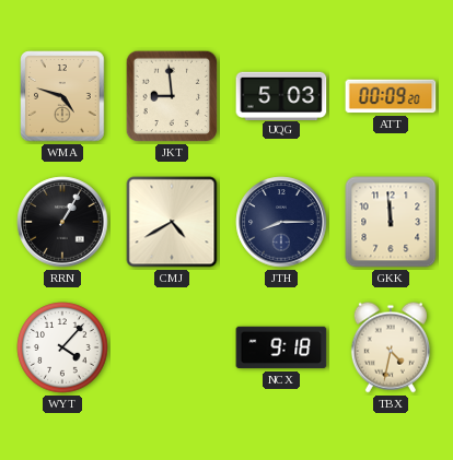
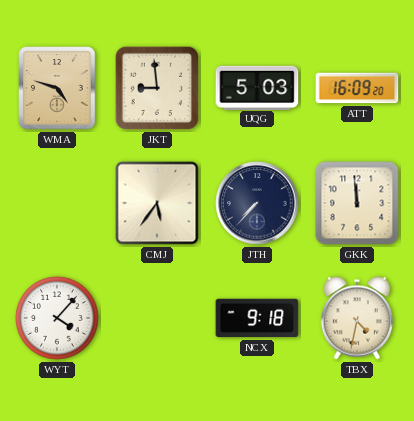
ATT: 00:09 -> 16:09
RRN: 1:05 -> none
CMJ: 4:40 -> 5:36
JTH: 8:15 -> 7:37
